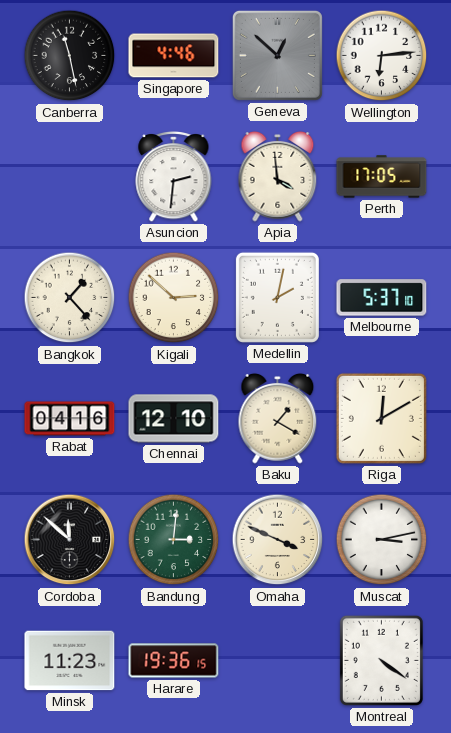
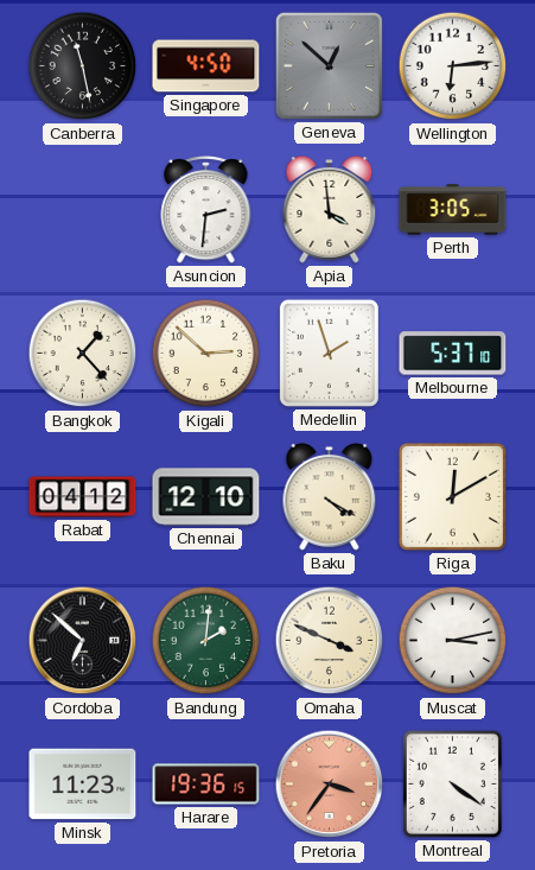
Singapore: 4:46 -> 4:50
Perth: 17:05 -> 3:05
Medellin: 2:02 -> 1:57
Rabat: 04:16 -> 04:12
Baku: 1:20 -> 4:20
Cordoba: 11:52 -> 6:52
Bandung: 3:01 -> 2:01
Pretoria: none -> 3:36
